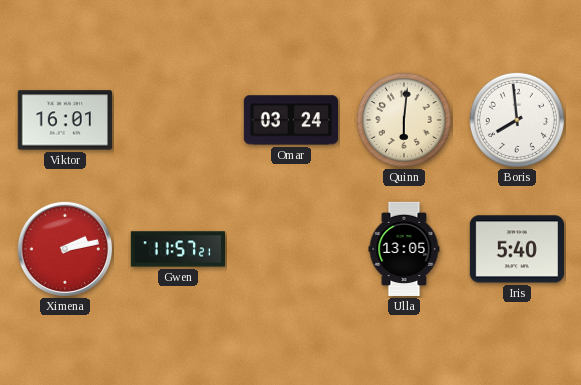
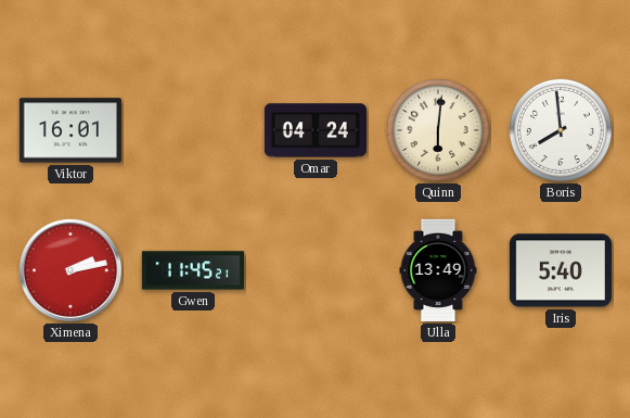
Omar: 03:24 -> 04:24
Gwen: 11:57 -> 11:45
Ulla: 13:05 -> 13:49
